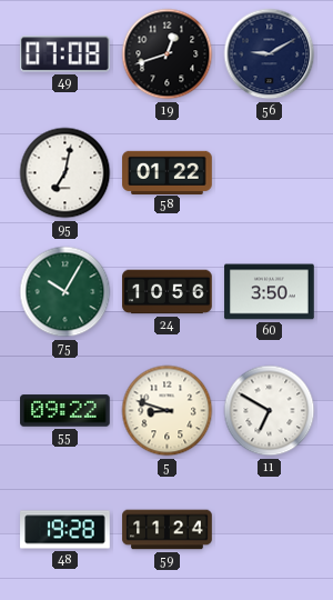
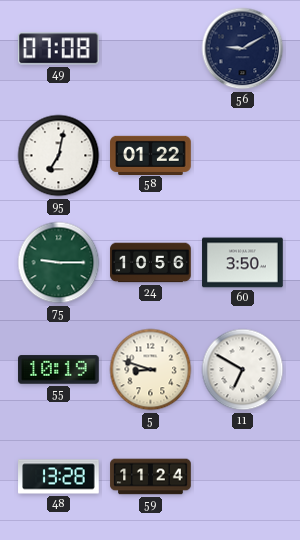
19: 12:42 -> none
75: 10:05 -> 9:15
55: 09:22 -> 10:19
48: 19:28 -> 13:28
